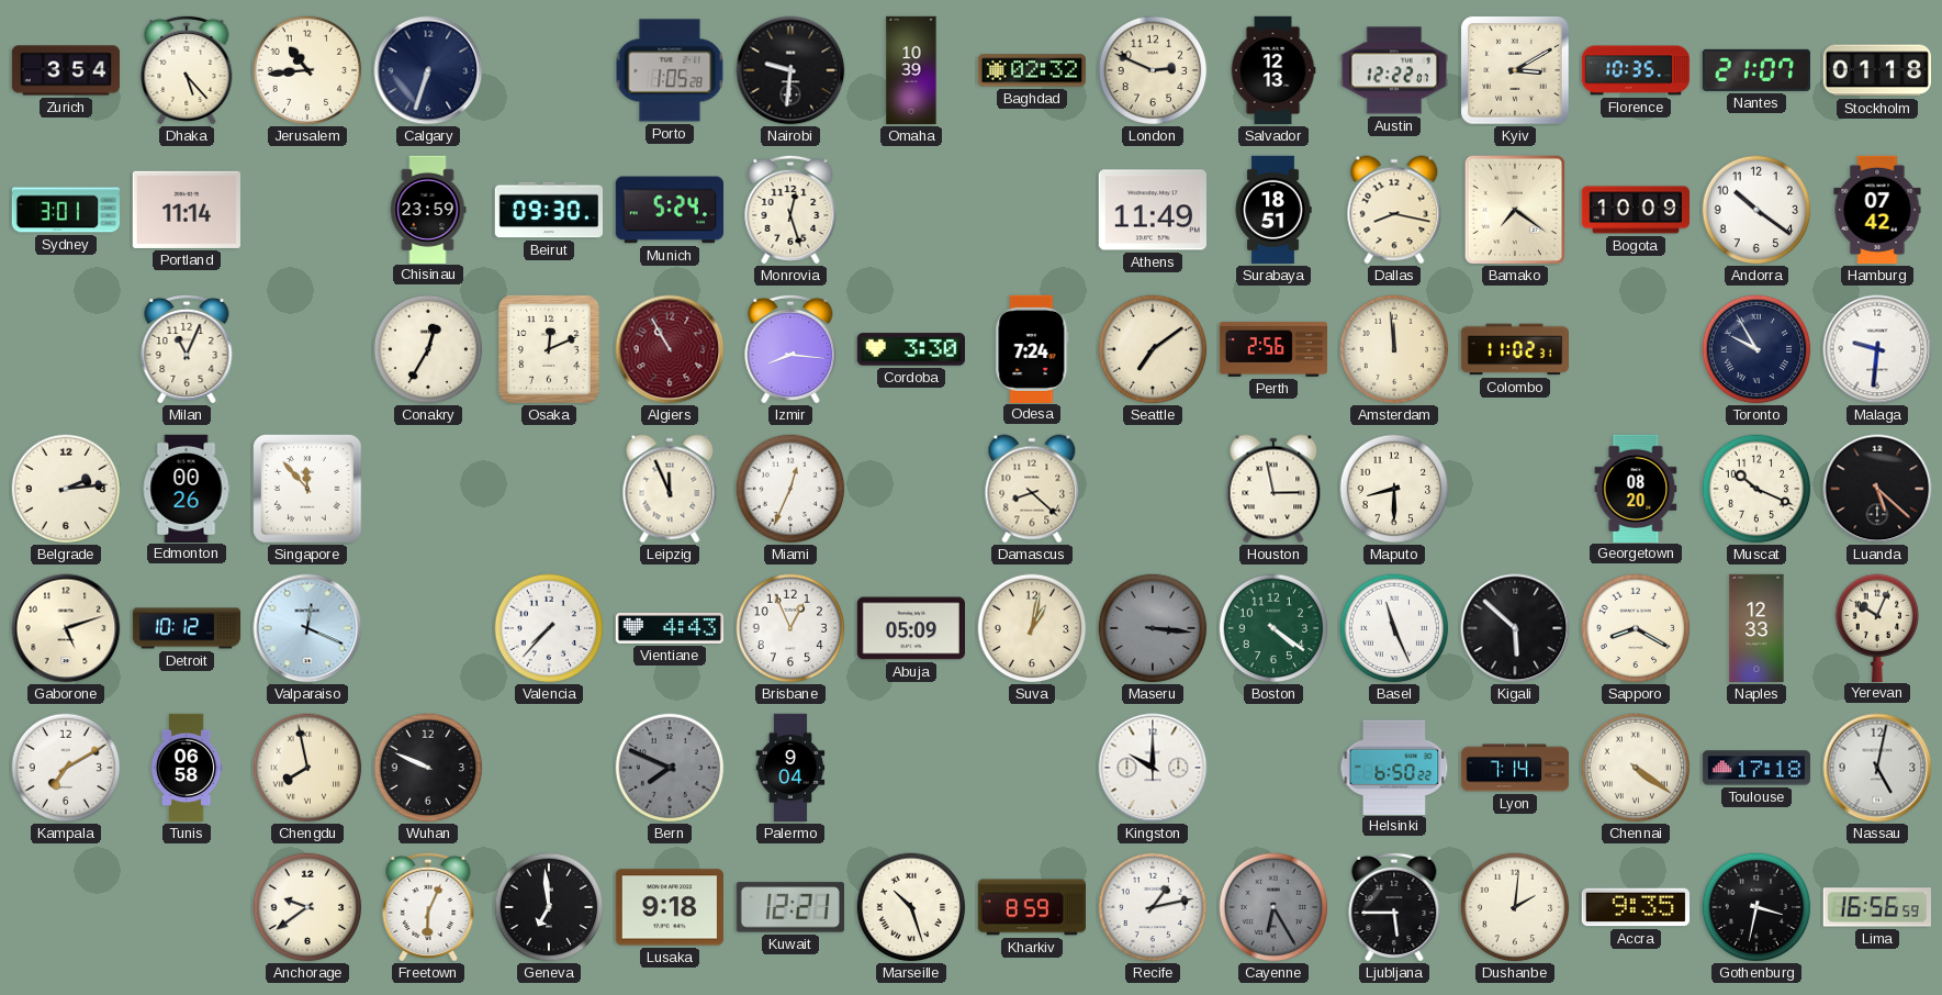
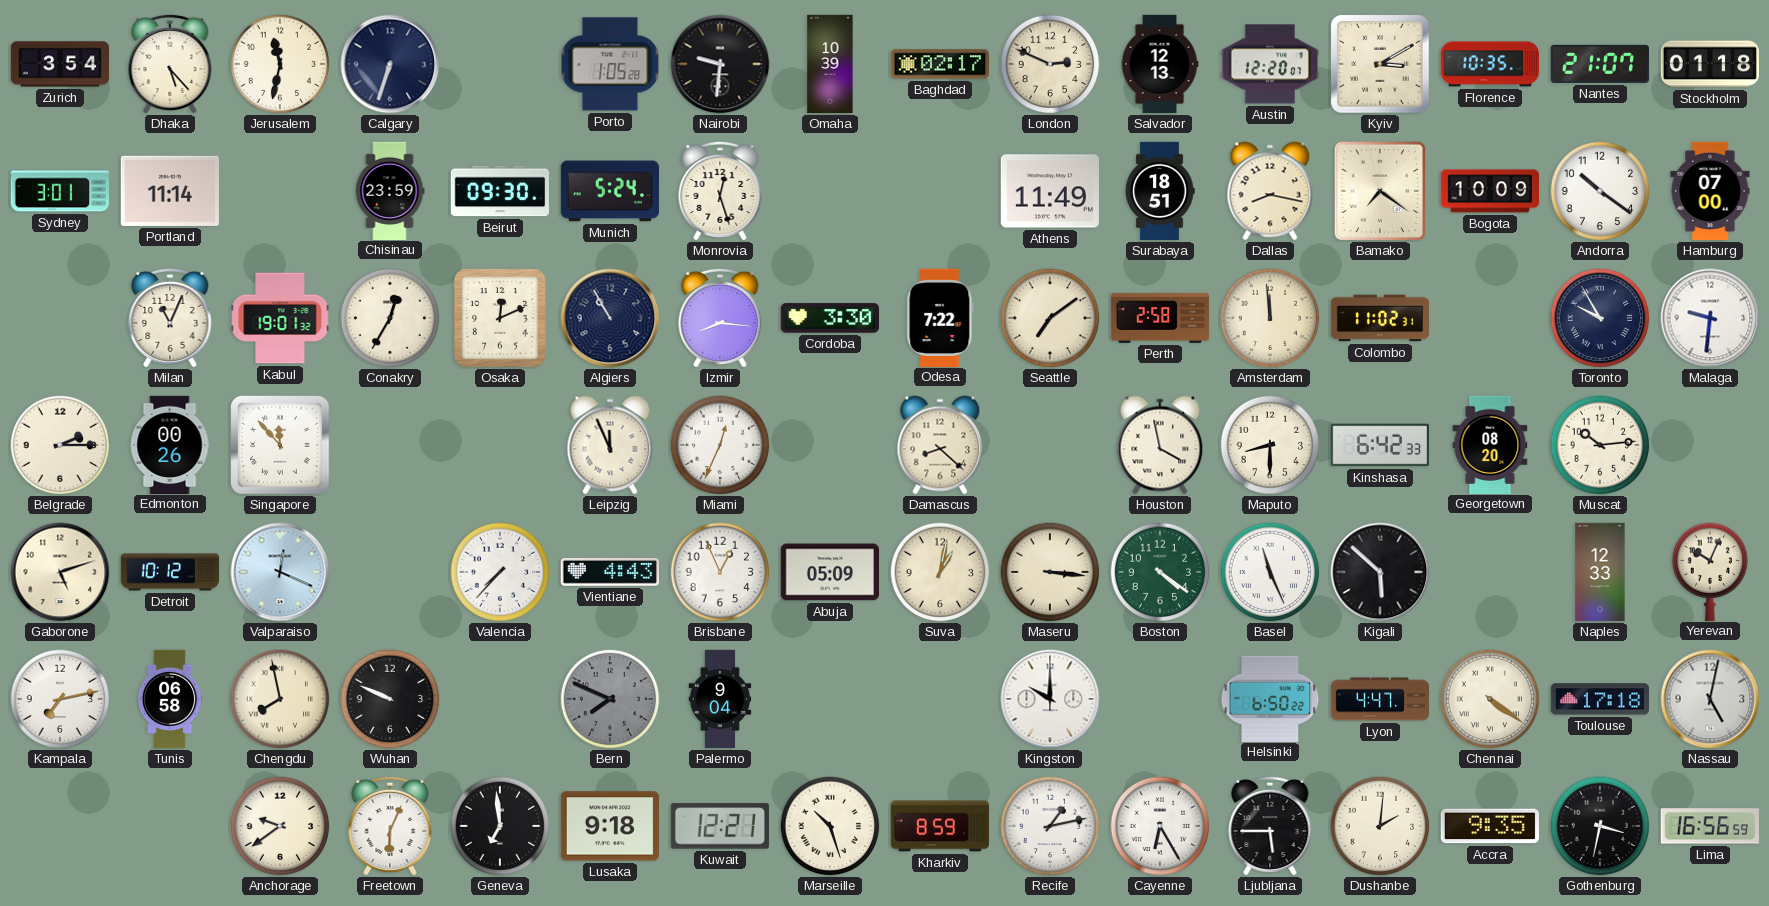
Jerusalem: 10:44 -> 11:32
Baghdad: 02:32 -> 02:17
Austin: 12:22 -> 12:20
Hamburg: 07:42 -> 07:00
Kabul: none -> 19:01
Algiers dial: burgundy -> navy
Odesa: 7:24 -> 7:22
Perth: 2:56 -> 2:58
Belgrade: 2:14 -> 2:15
Houston: 2:58 -> 3:58
Kinshasa: none -> 6:42
Muscat: 10:19 -> 10:14
Luanda: 5:22 -> none
Maseru dial: grey -> cream
Sapporo: 8:20 -> none
Kampala: 7:10 -> 7:13
Lyon: 7:14 -> 4:47
Cayenne dial: grey -> white
